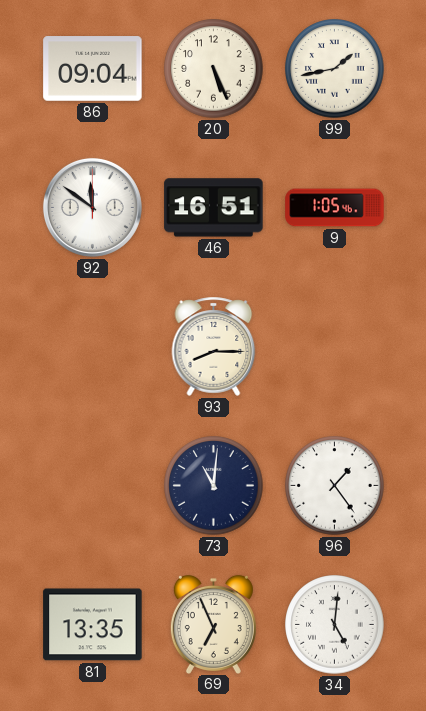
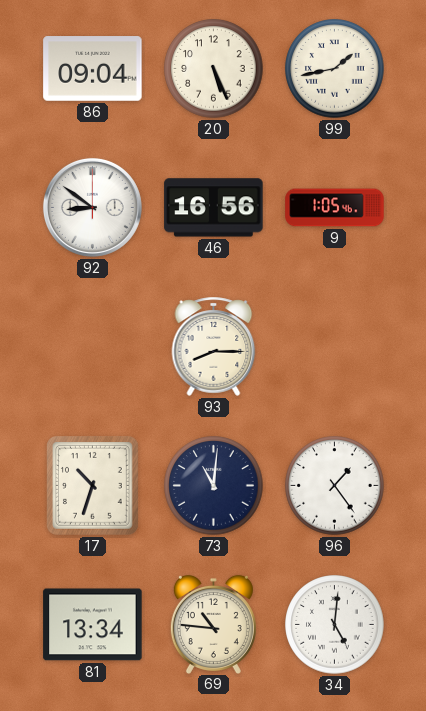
92: 11:51 -> 8:51
46: 16:51 -> 16:56
17: none -> 10:33
81: 13:35 -> 13:34
69: 6:56 -> 10:46
